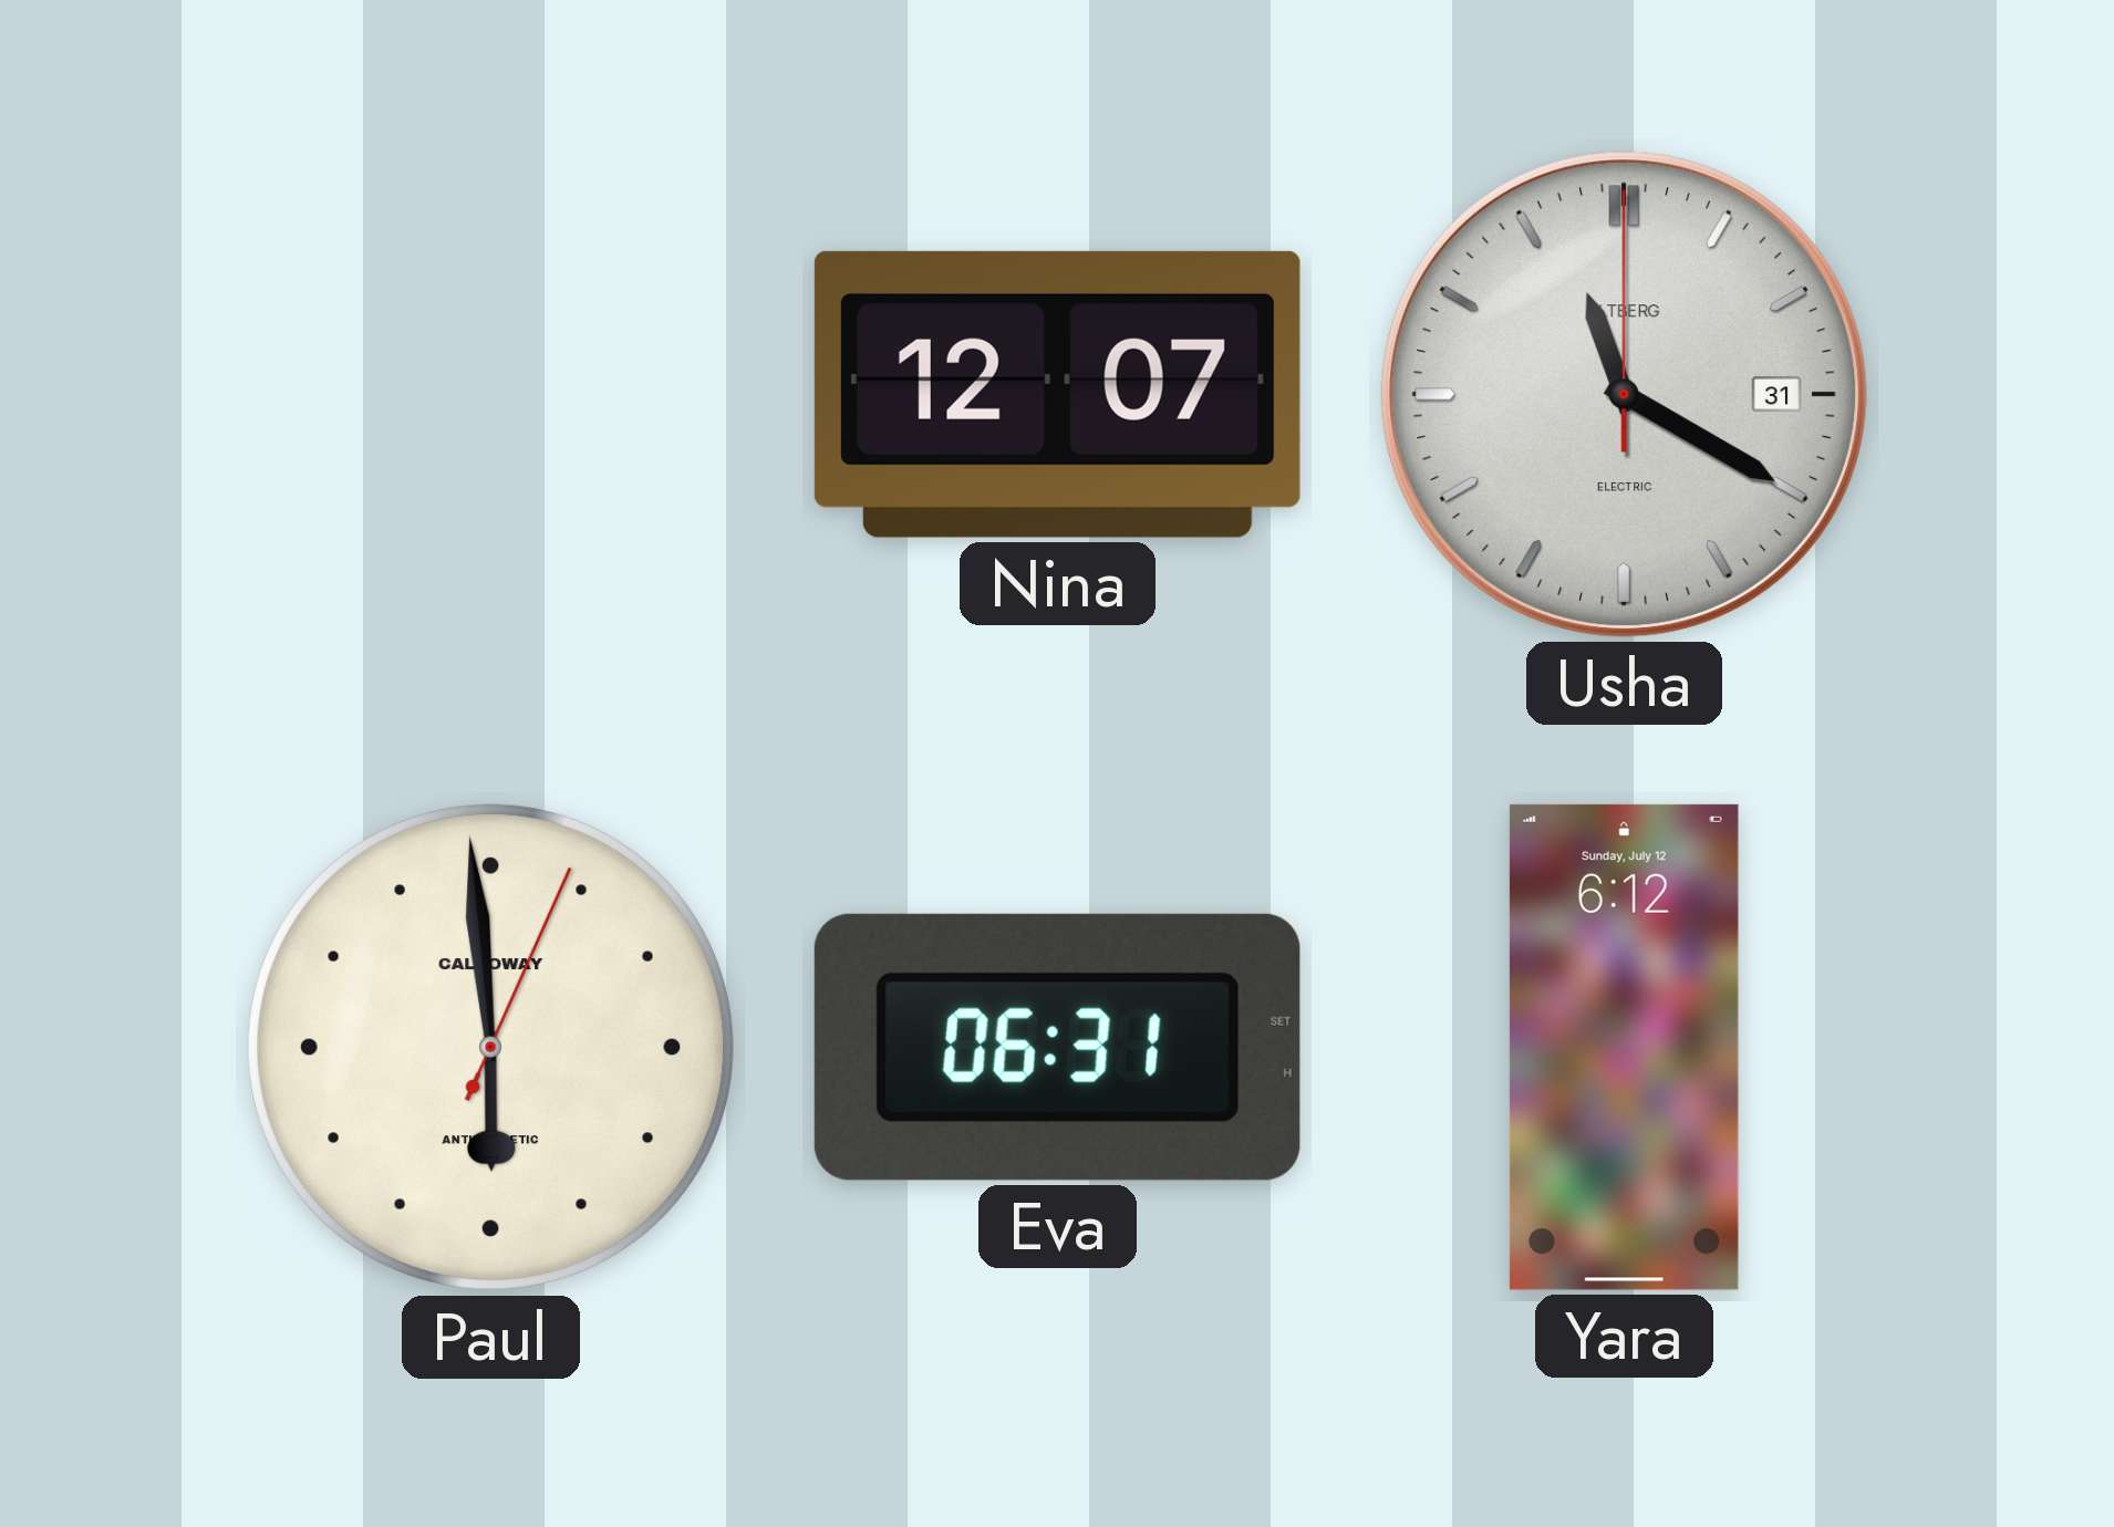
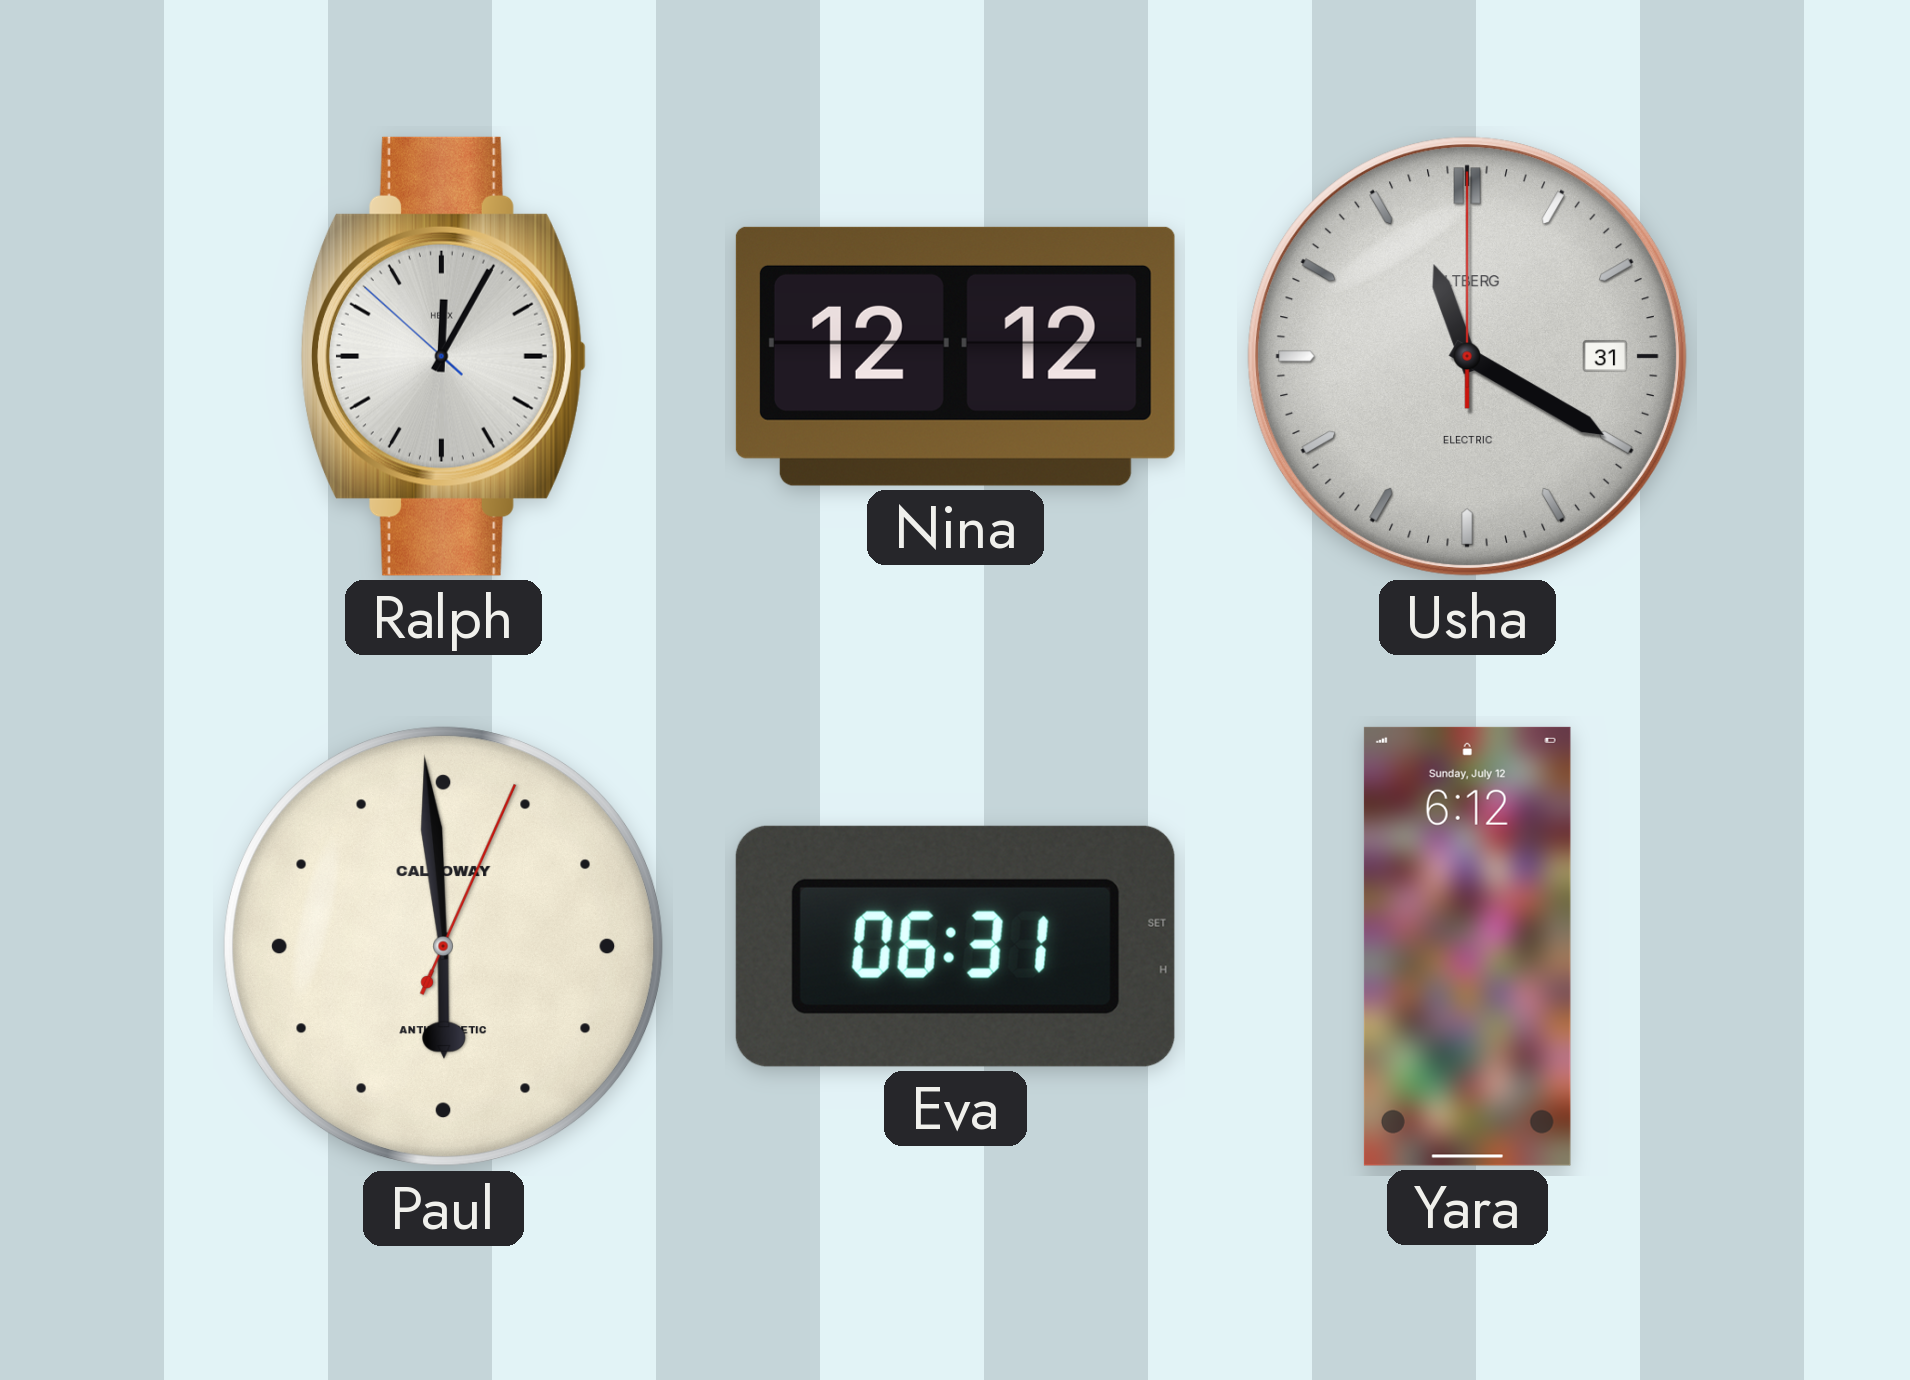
Ralph: none -> 12:04
Nina: 12:07 -> 12:12
